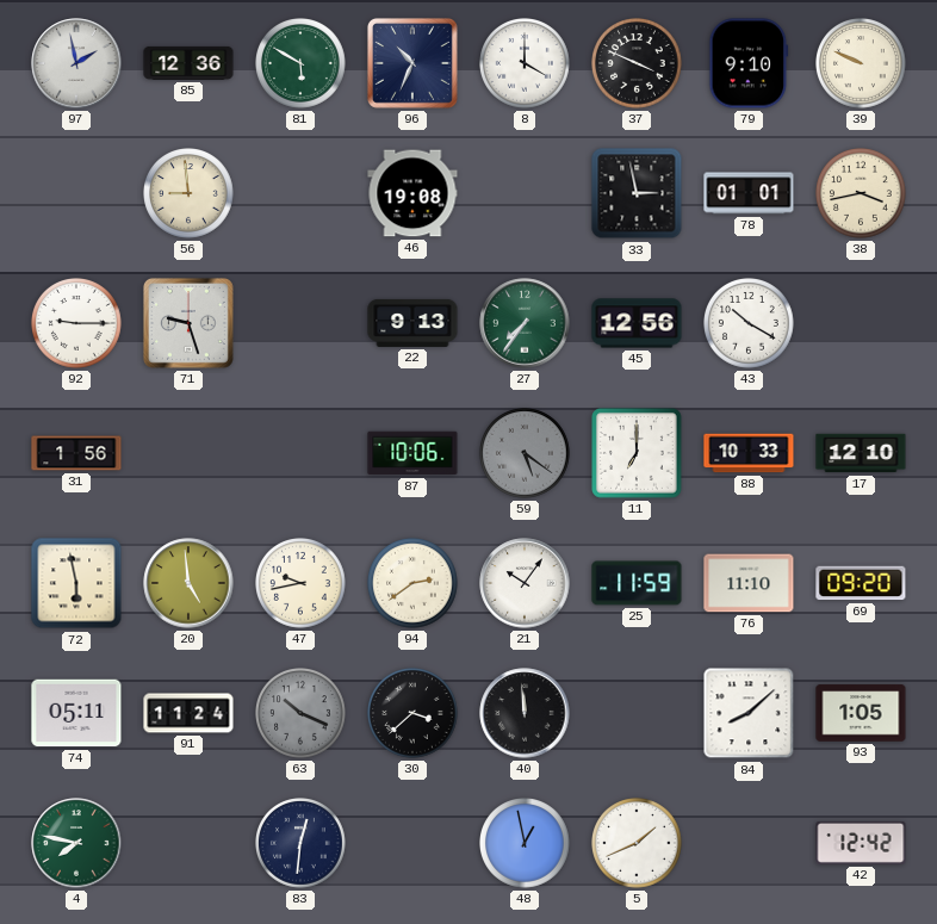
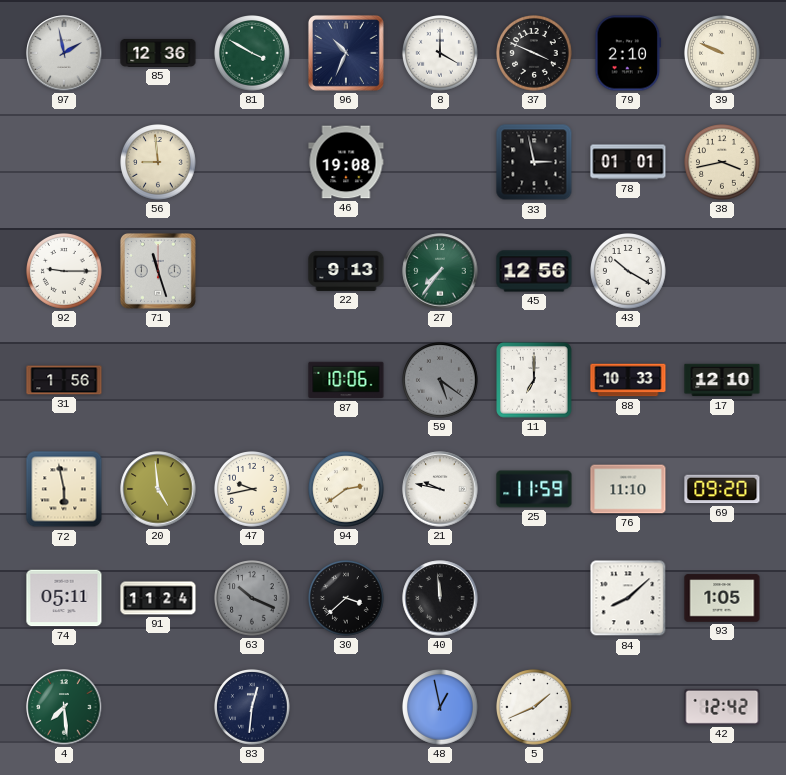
81: 5:50 -> 3:50
79: 9:10 -> 2:10
71: 9:27 -> 11:27
21: 10:06 -> 9:47
4: 7:47 -> 7:29
